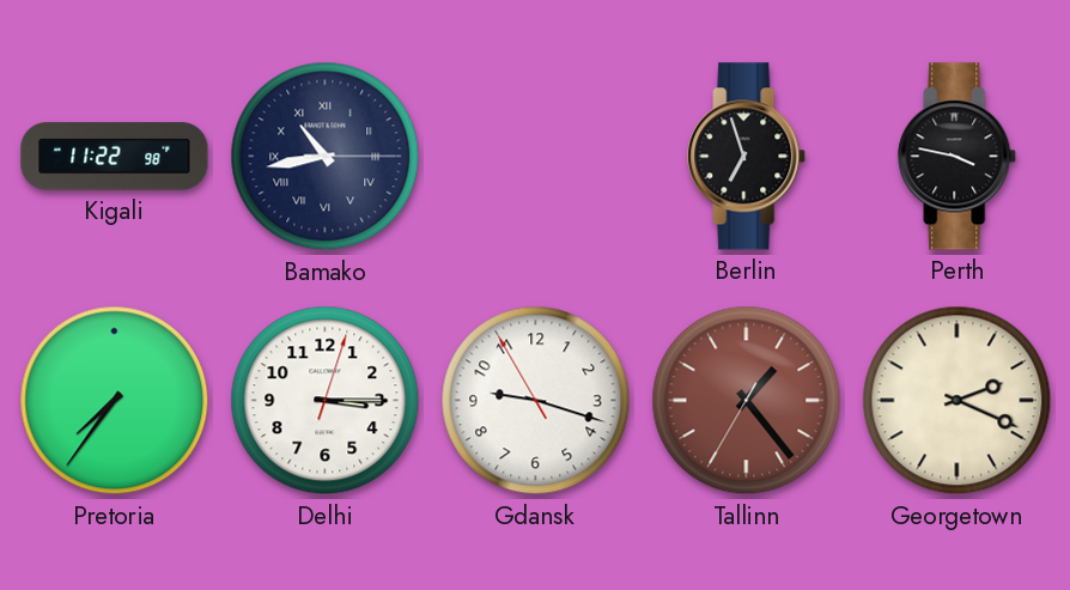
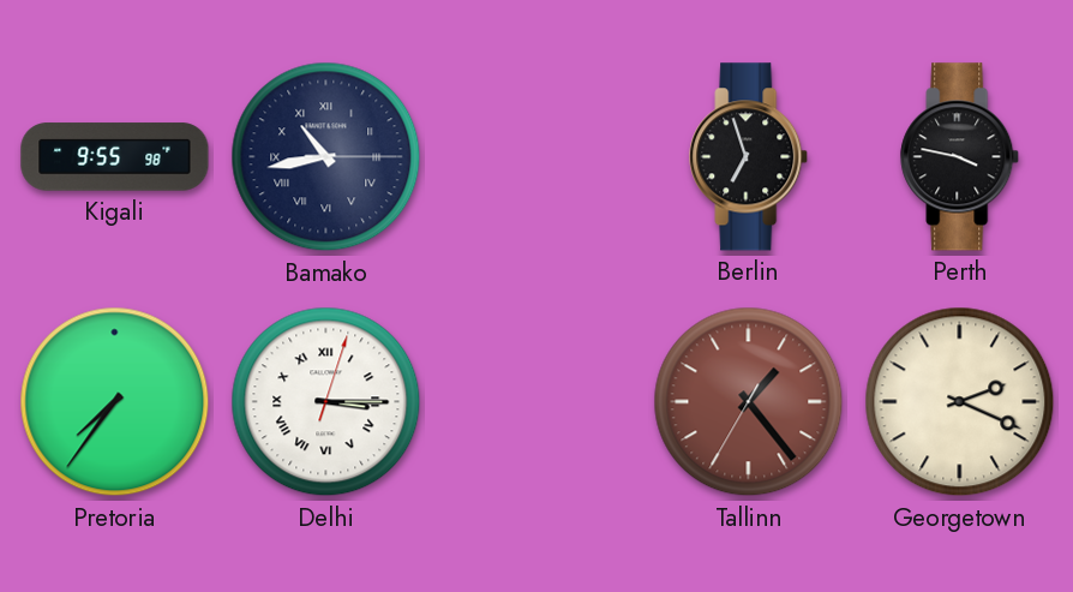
Kigali: 11:22 -> 9:55
Delhi numerals: Arabic -> Roman
Gdansk: 9:17 -> none
